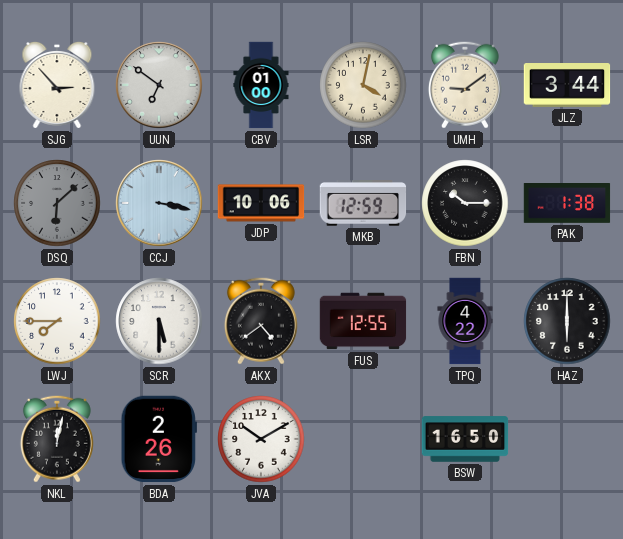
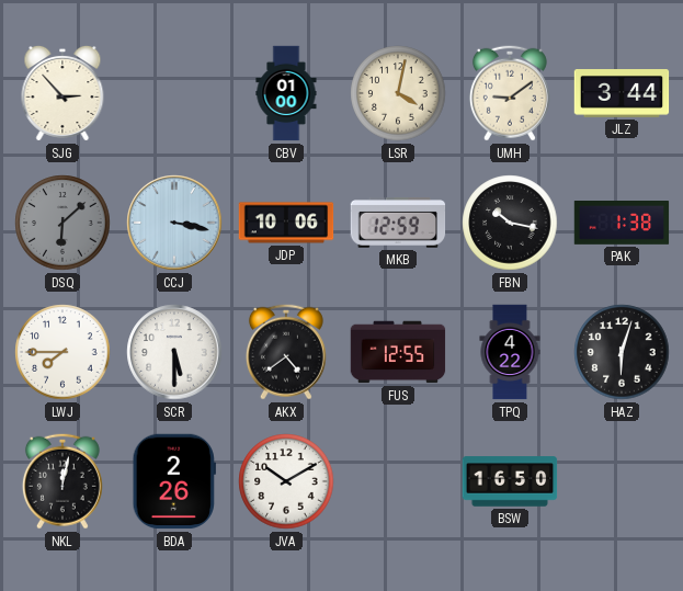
UUN: 6:51 -> none
FBN: 10:15 -> 10:17
HAZ: 6:00 -> 6:03
